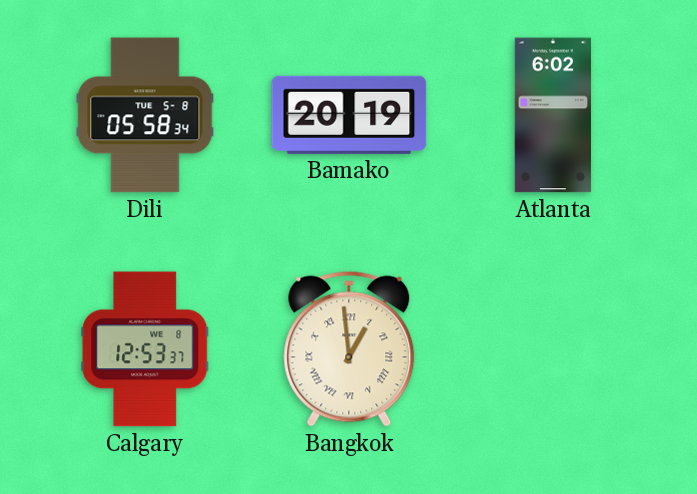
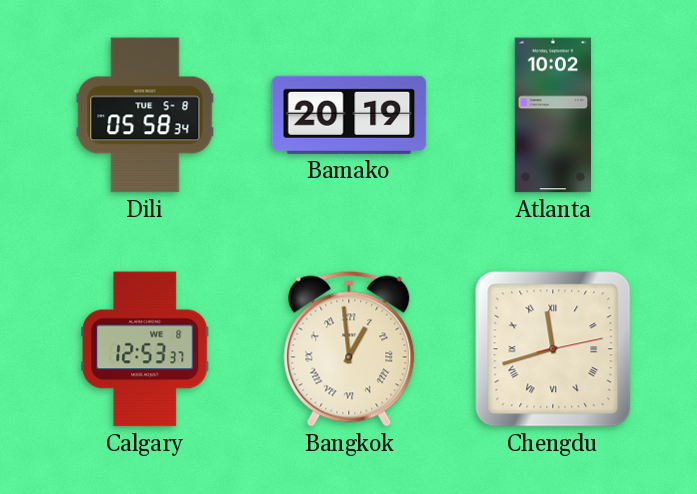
Atlanta: 6:02 -> 10:02
Chengdu: none -> 11:42
